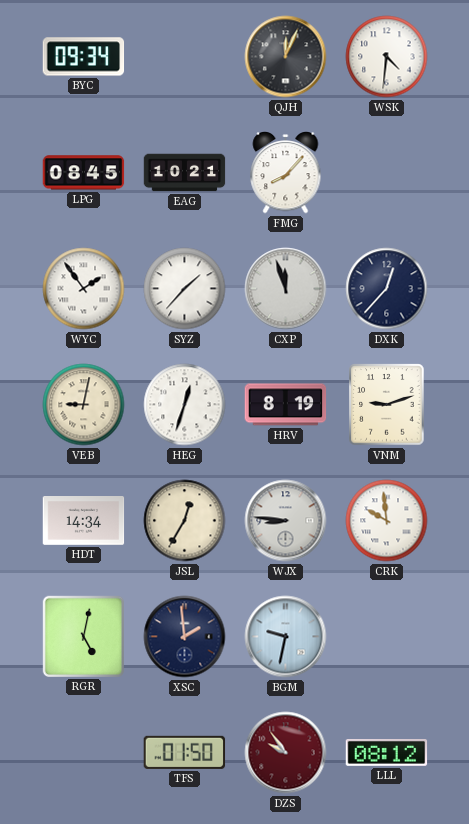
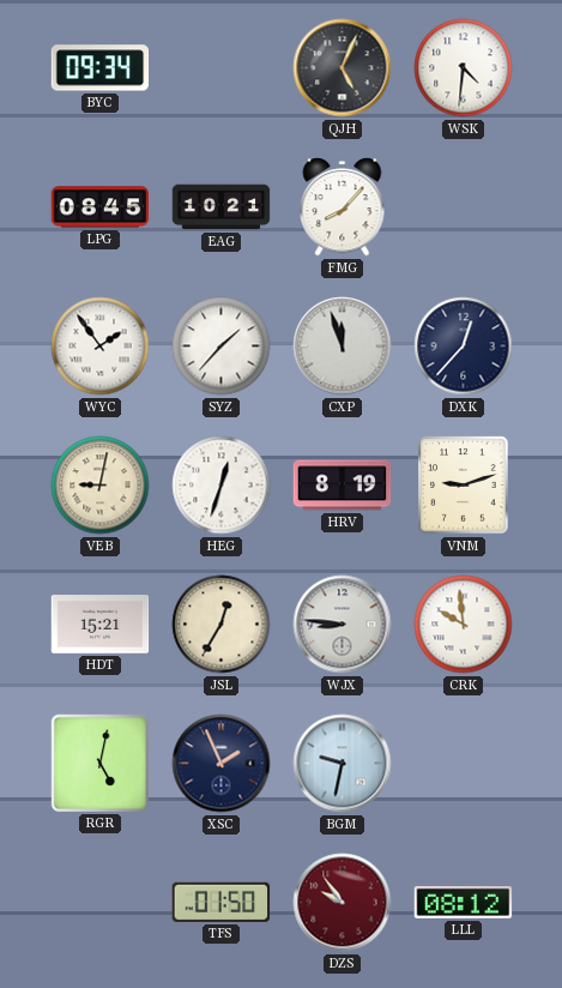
QJH: 12:04 -> 5:04
HDT: 14:34 -> 15:21
XSC: 1:59 -> 1:56
